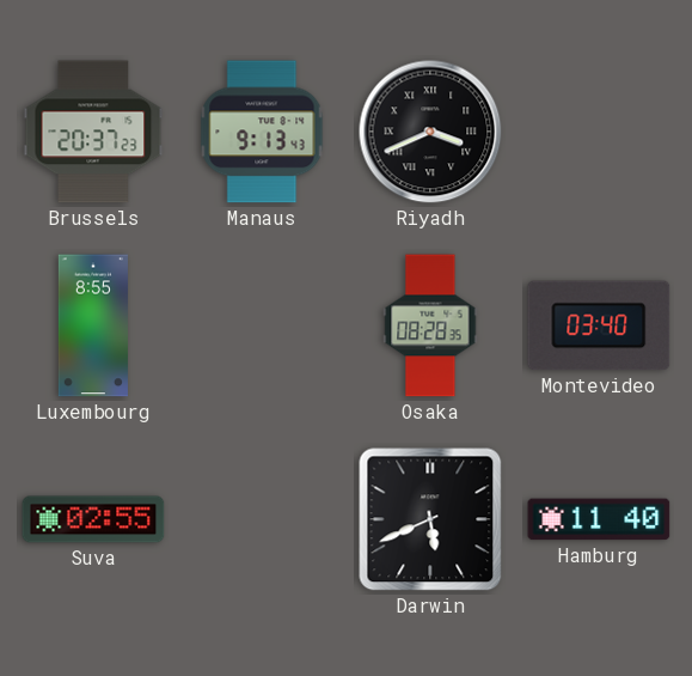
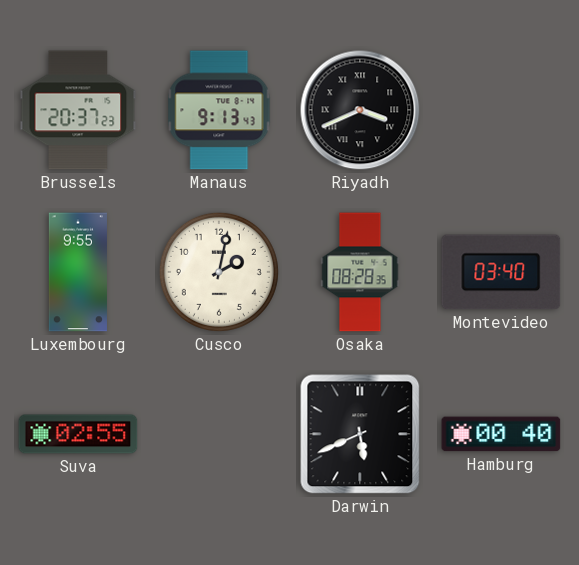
Luxembourg: 8:55 -> 9:55
Cusco: none -> 2:02
Hamburg: 11:40 -> 00:40
